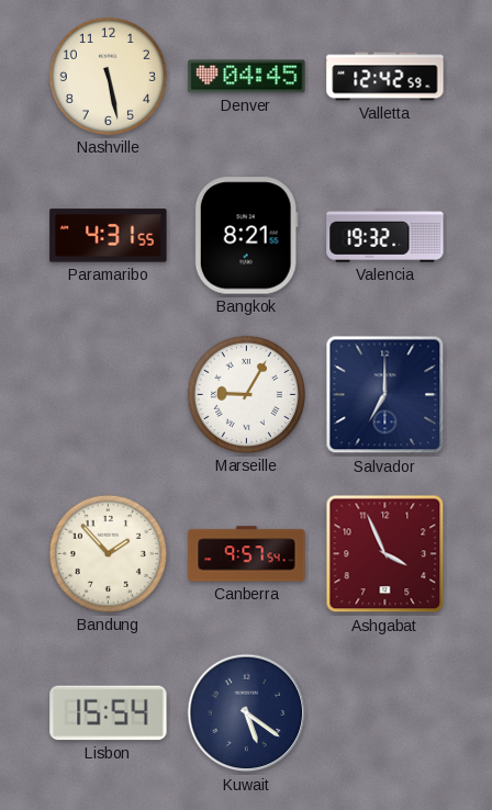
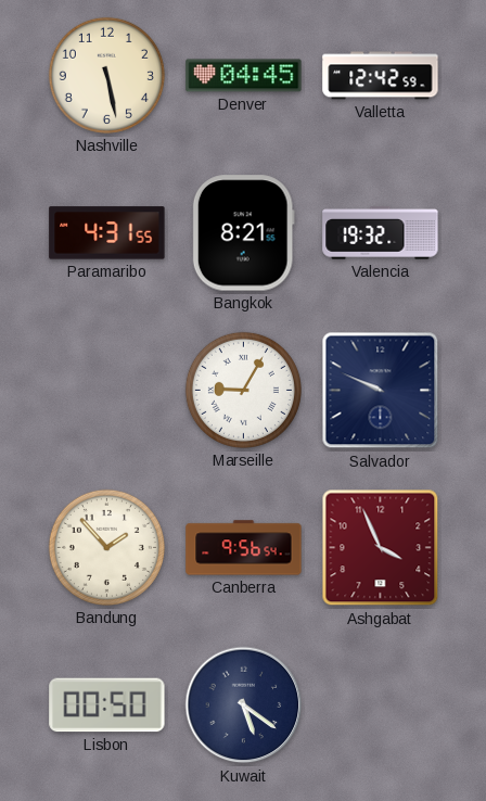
Salvador: 7:00 -> 9:49
Canberra: 9:57 -> 9:56
Lisbon: 15:54 -> 00:50
